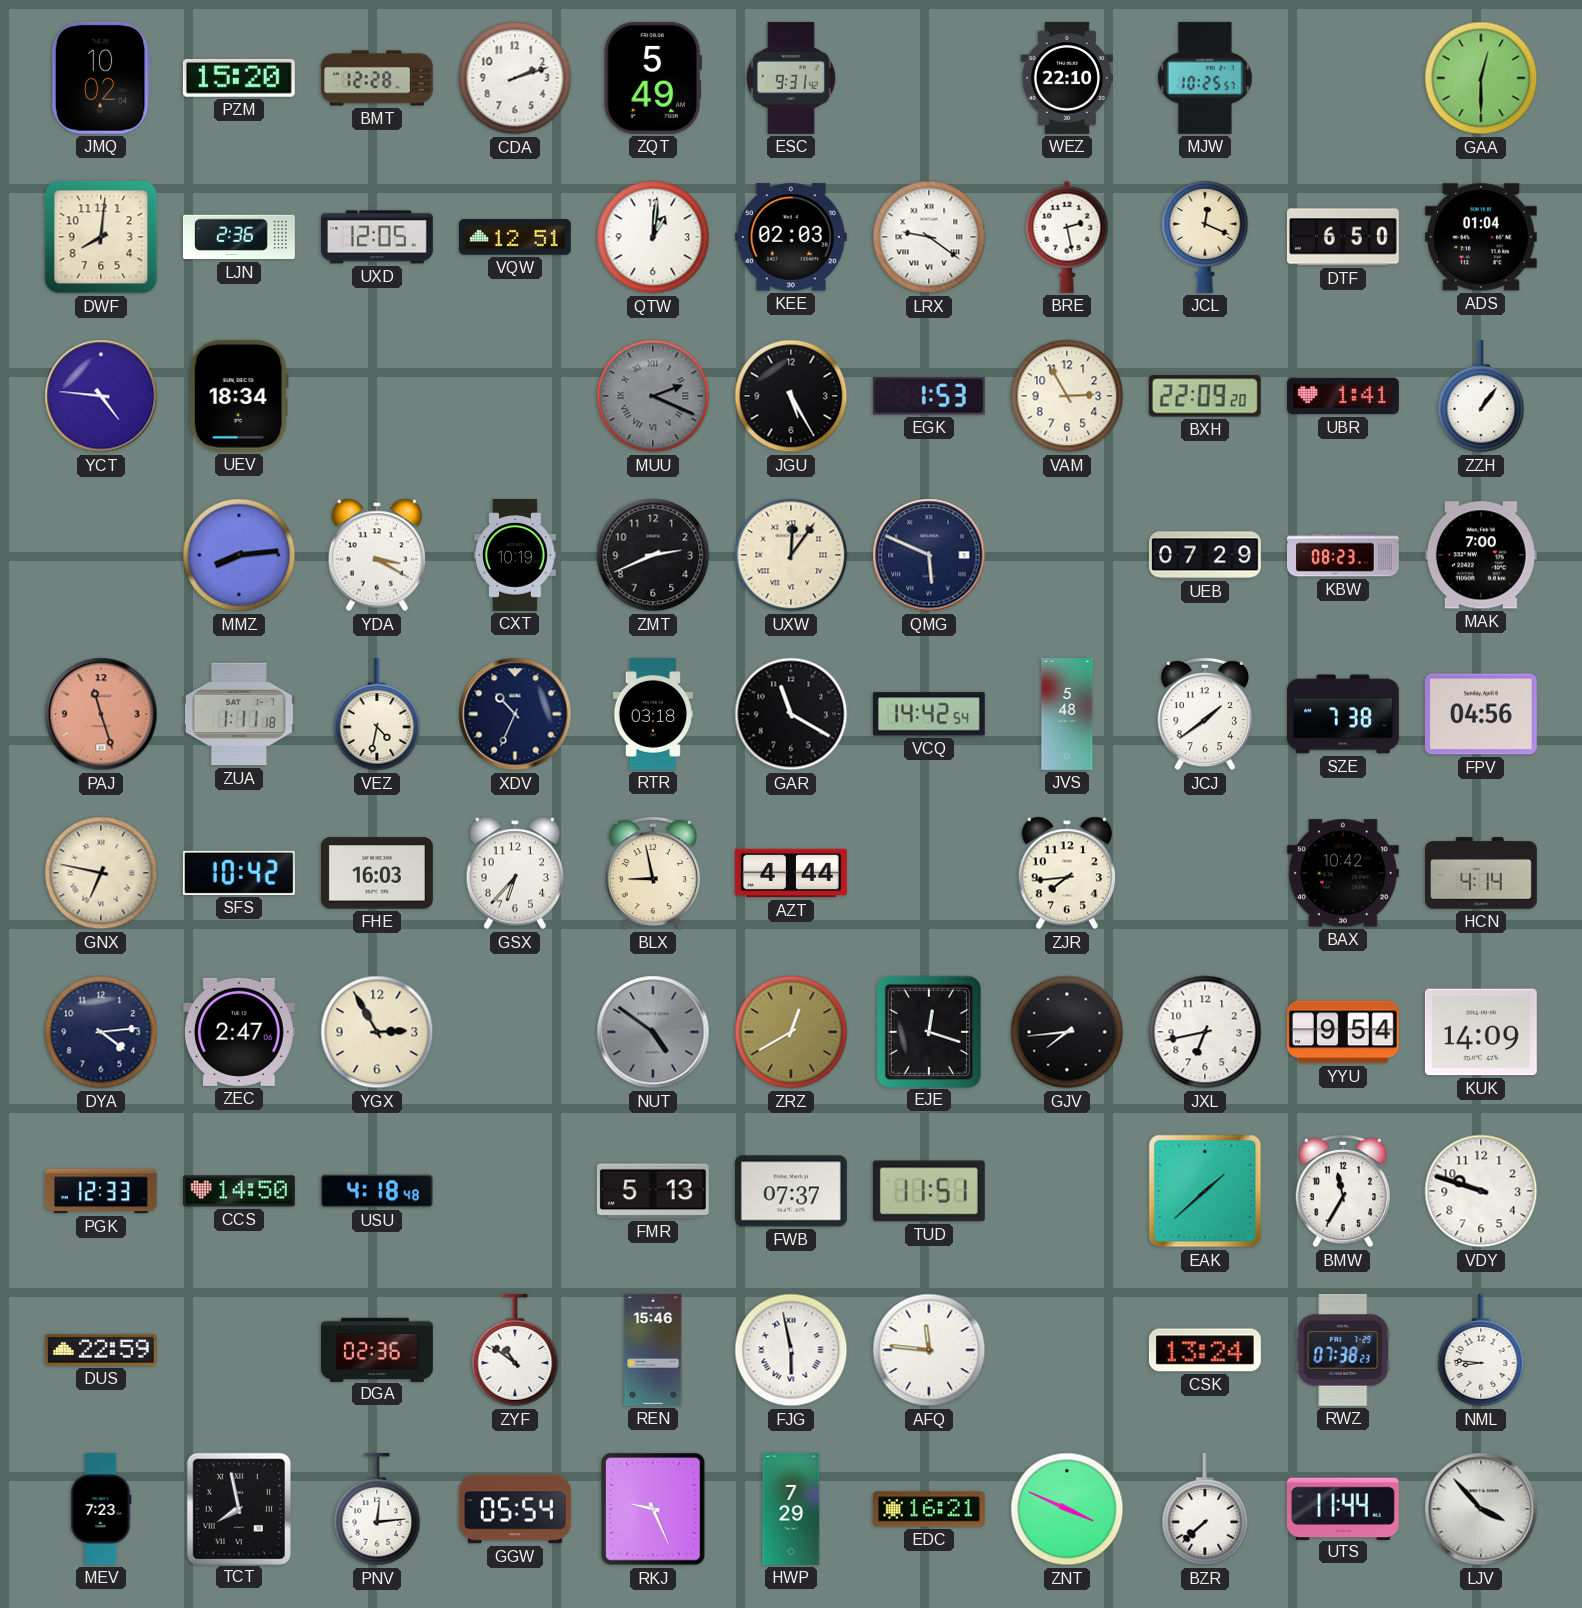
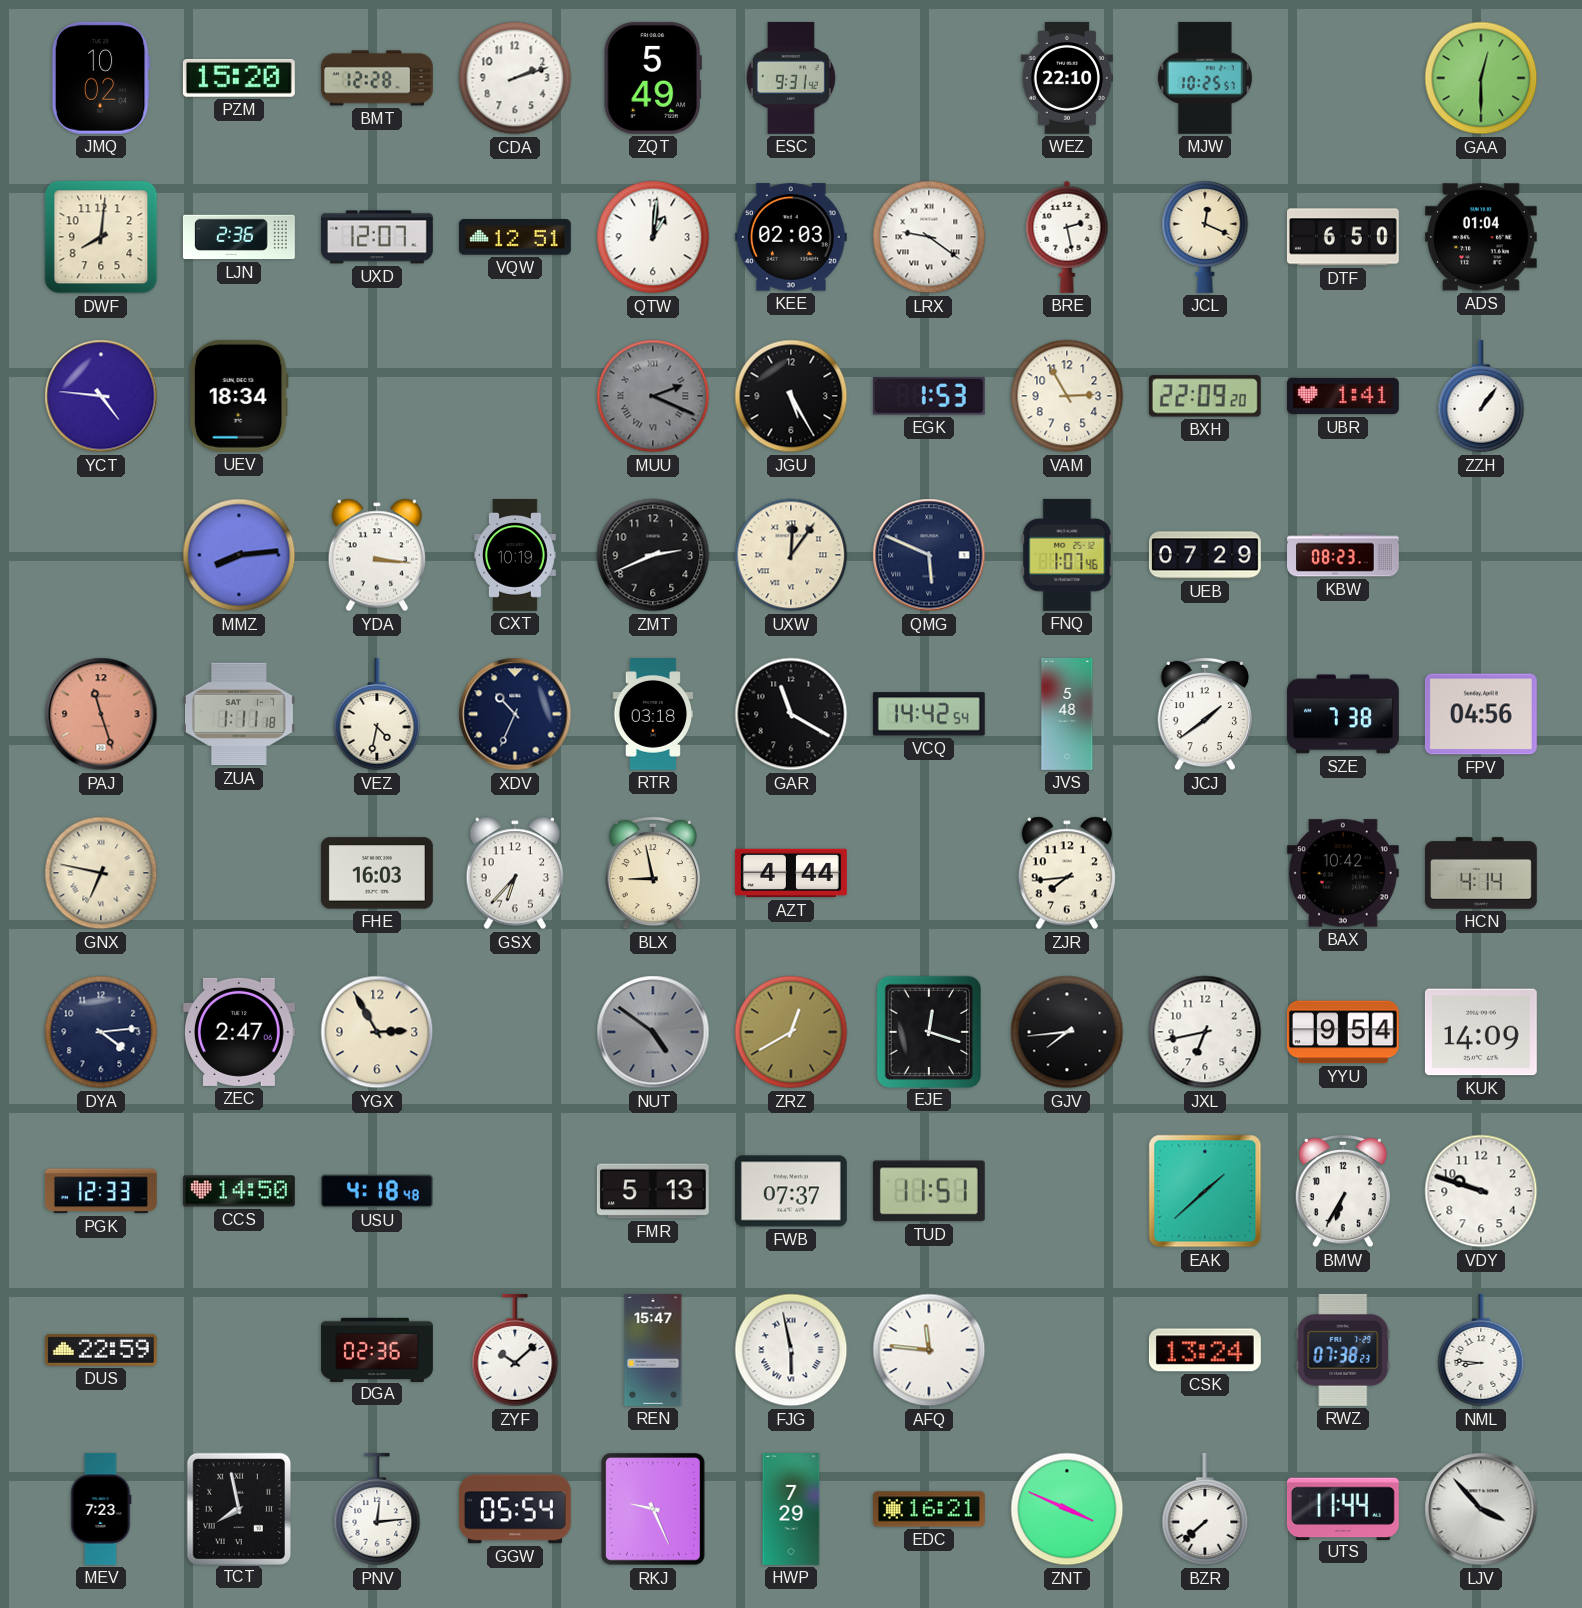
UXD: 12:05 -> 12:07
YDA: 3:20 -> 3:16
FNQ: none -> 1:07
MAK: 7:00 -> none
SFS: 10:42 -> none
BMW: 11:35 -> 6:35
ZYF: 10:51 -> 10:08
REN: 15:46 -> 15:47
